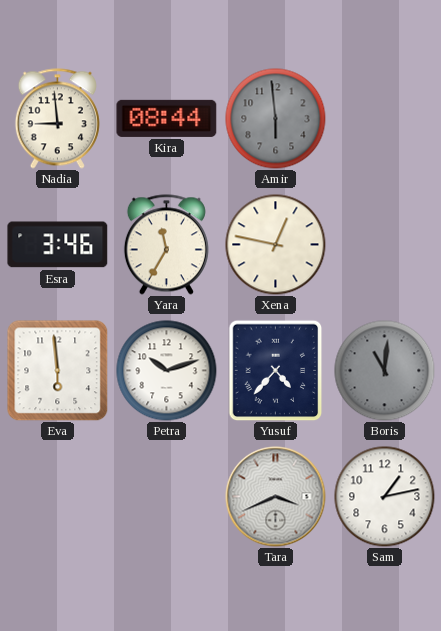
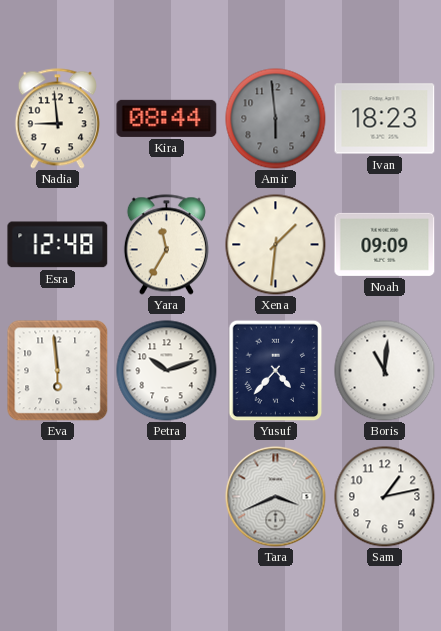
Ivan: none -> 18:23
Esra: 3:46 -> 12:48
Xena: 12:47 -> 1:31
Noah: none -> 09:09
Boris dial: grey -> white
